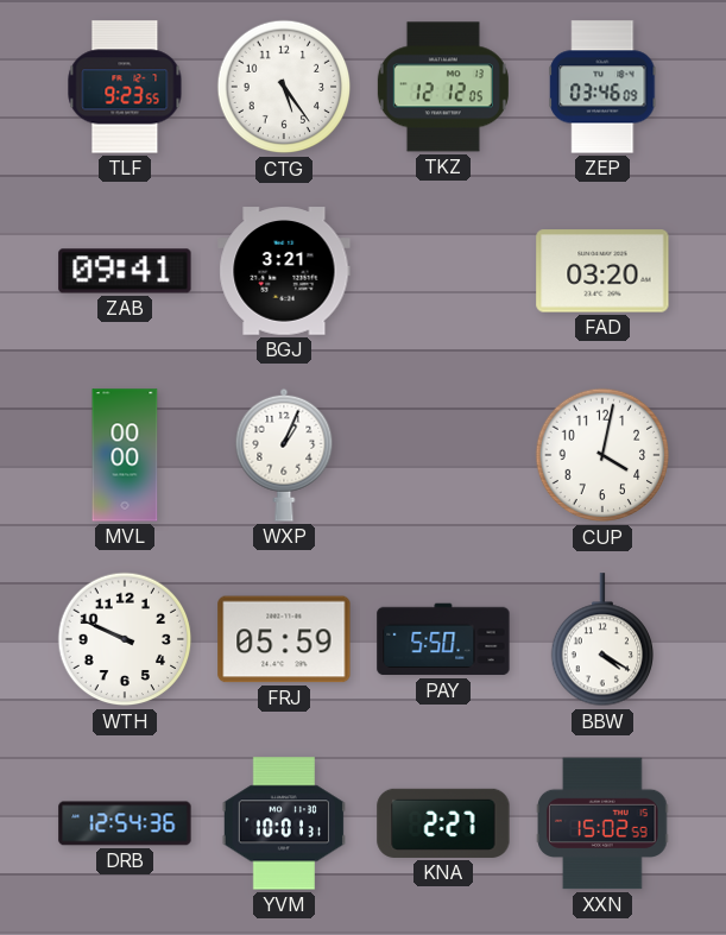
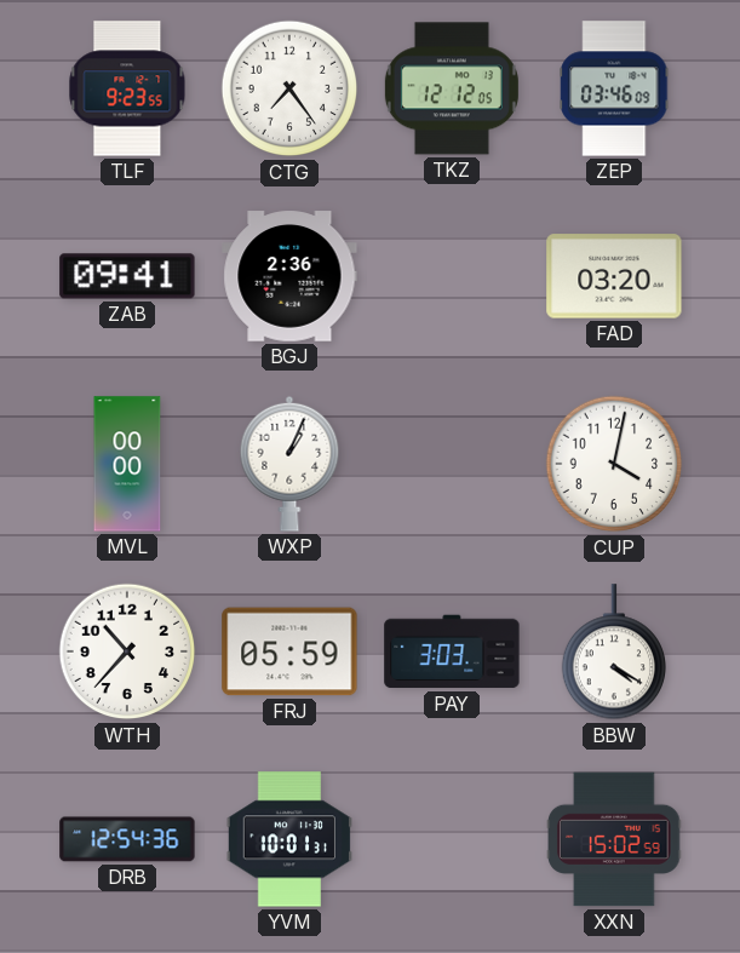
CTG: 5:24 -> 7:24
BGJ: 3:21 -> 2:36
WTH: 9:49 -> 10:37
PAY: 5:50 -> 3:03
KNA: 2:27 -> none
